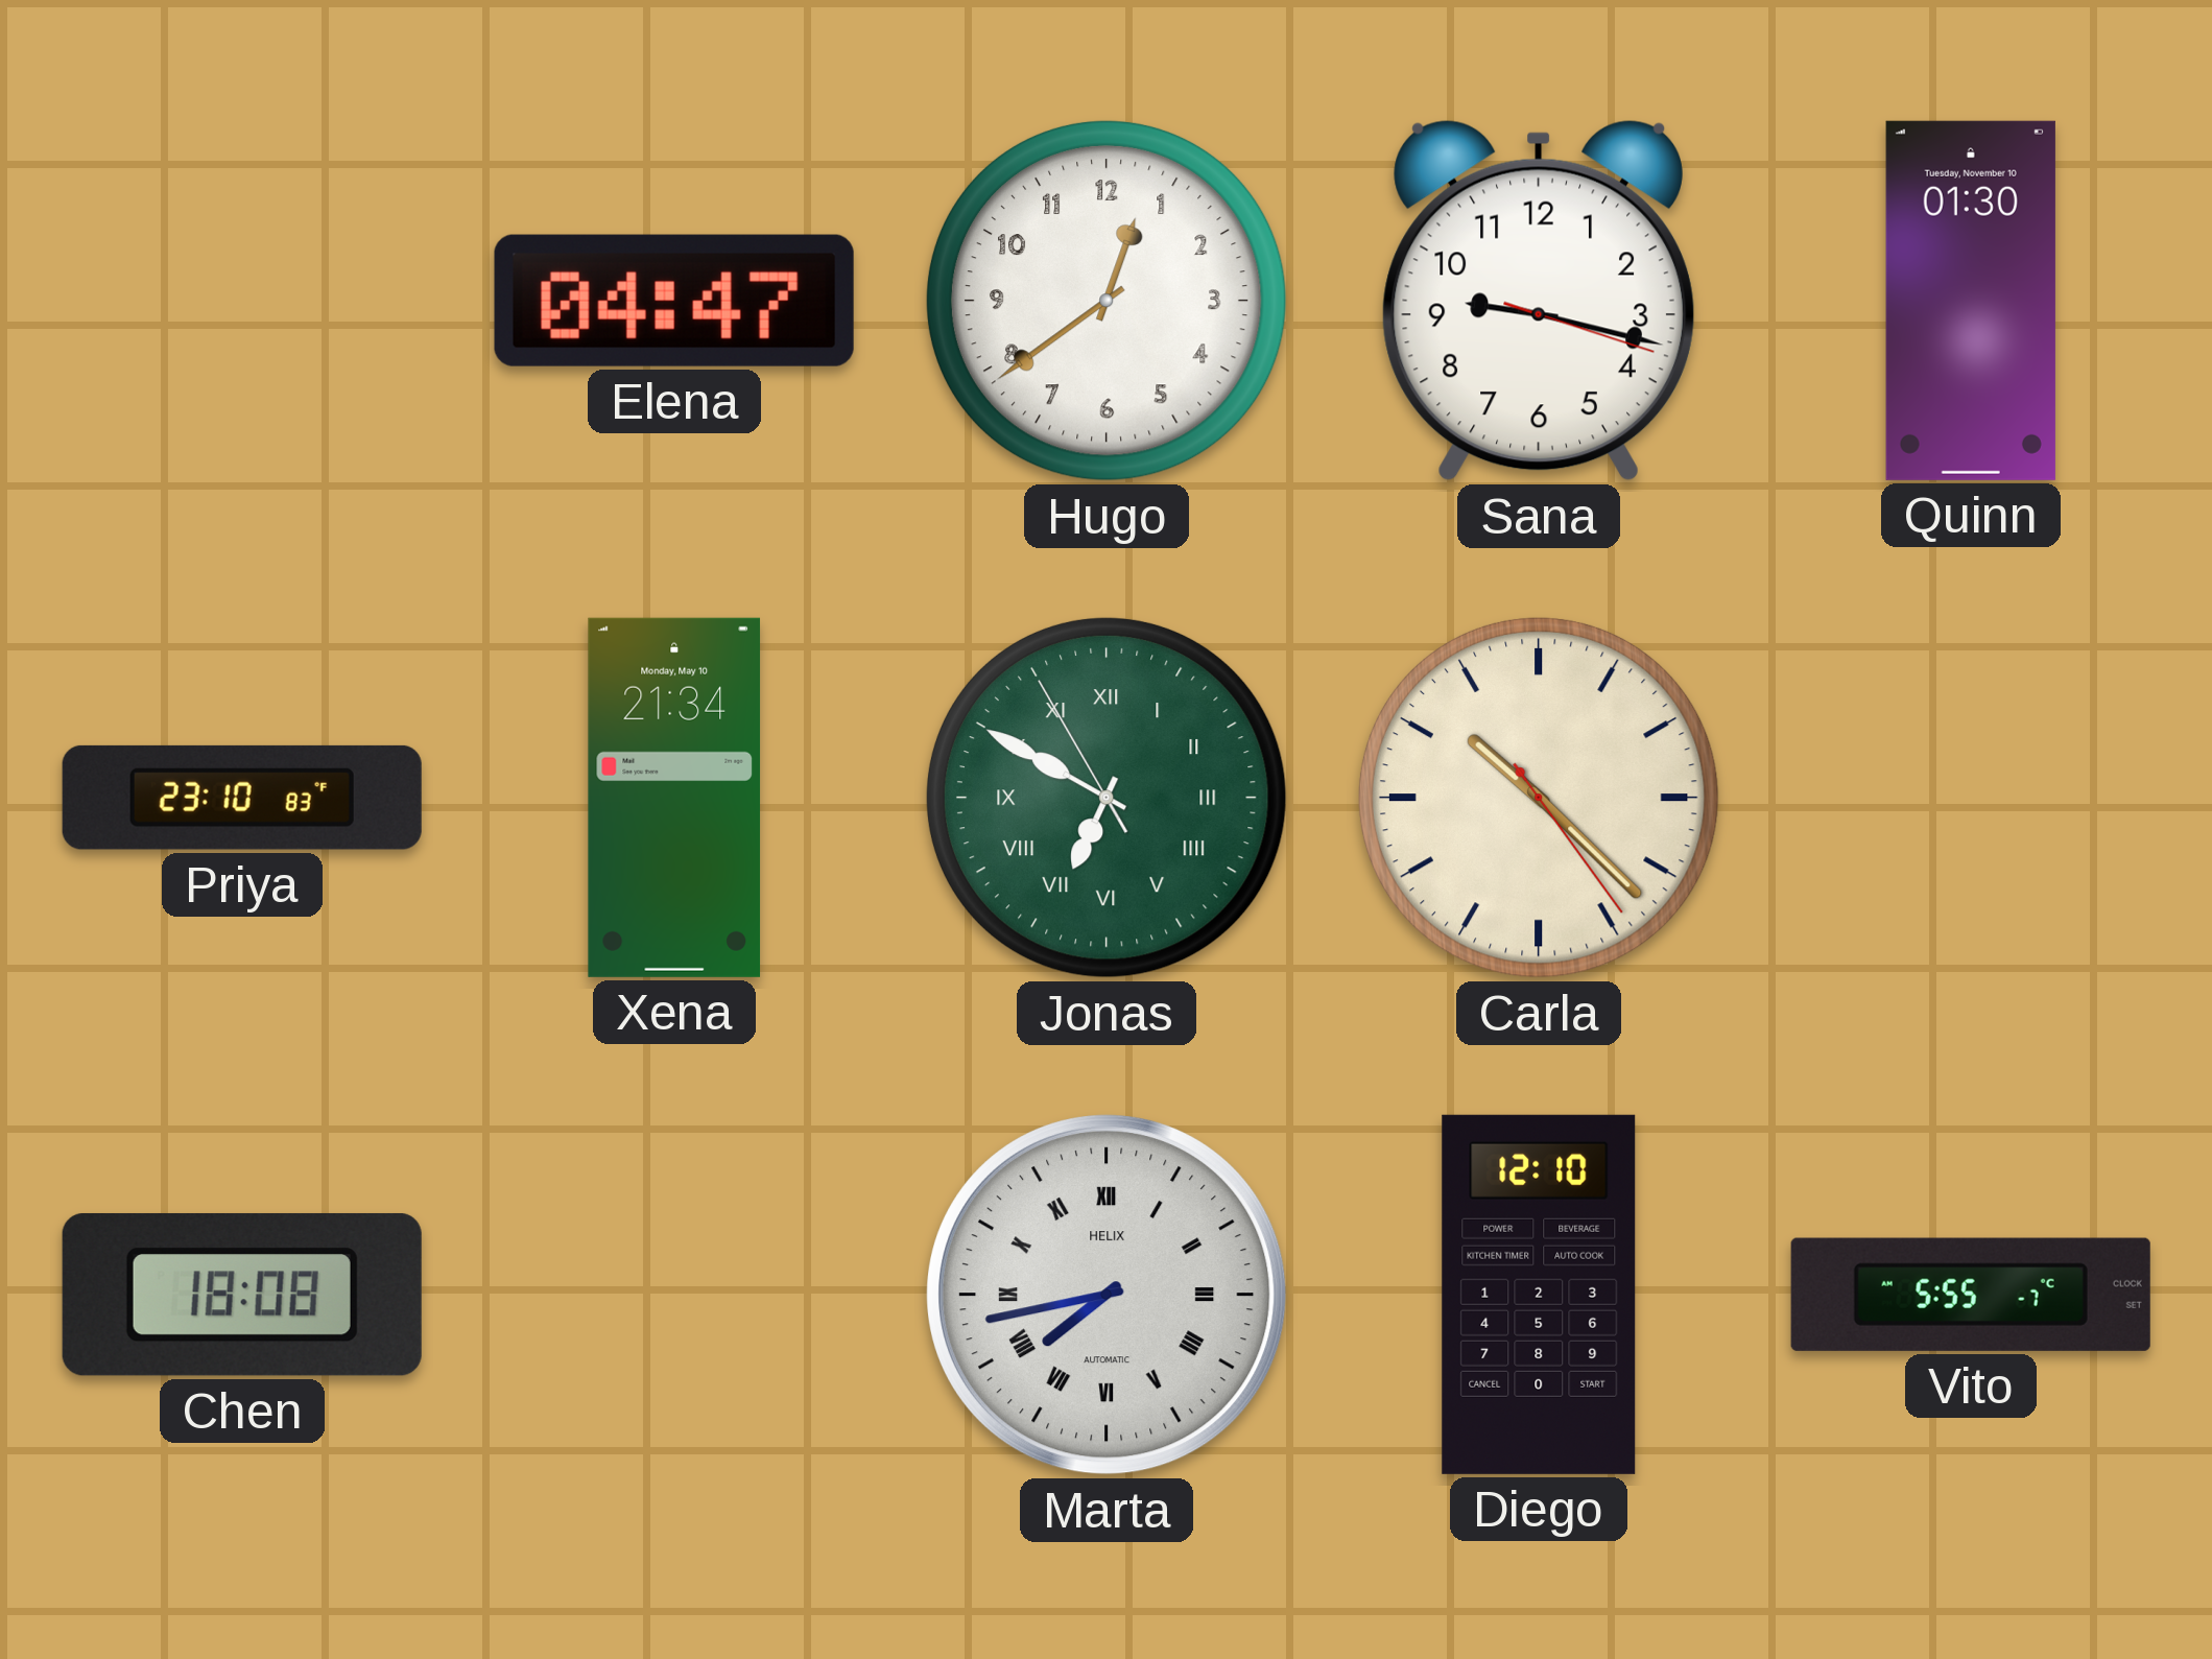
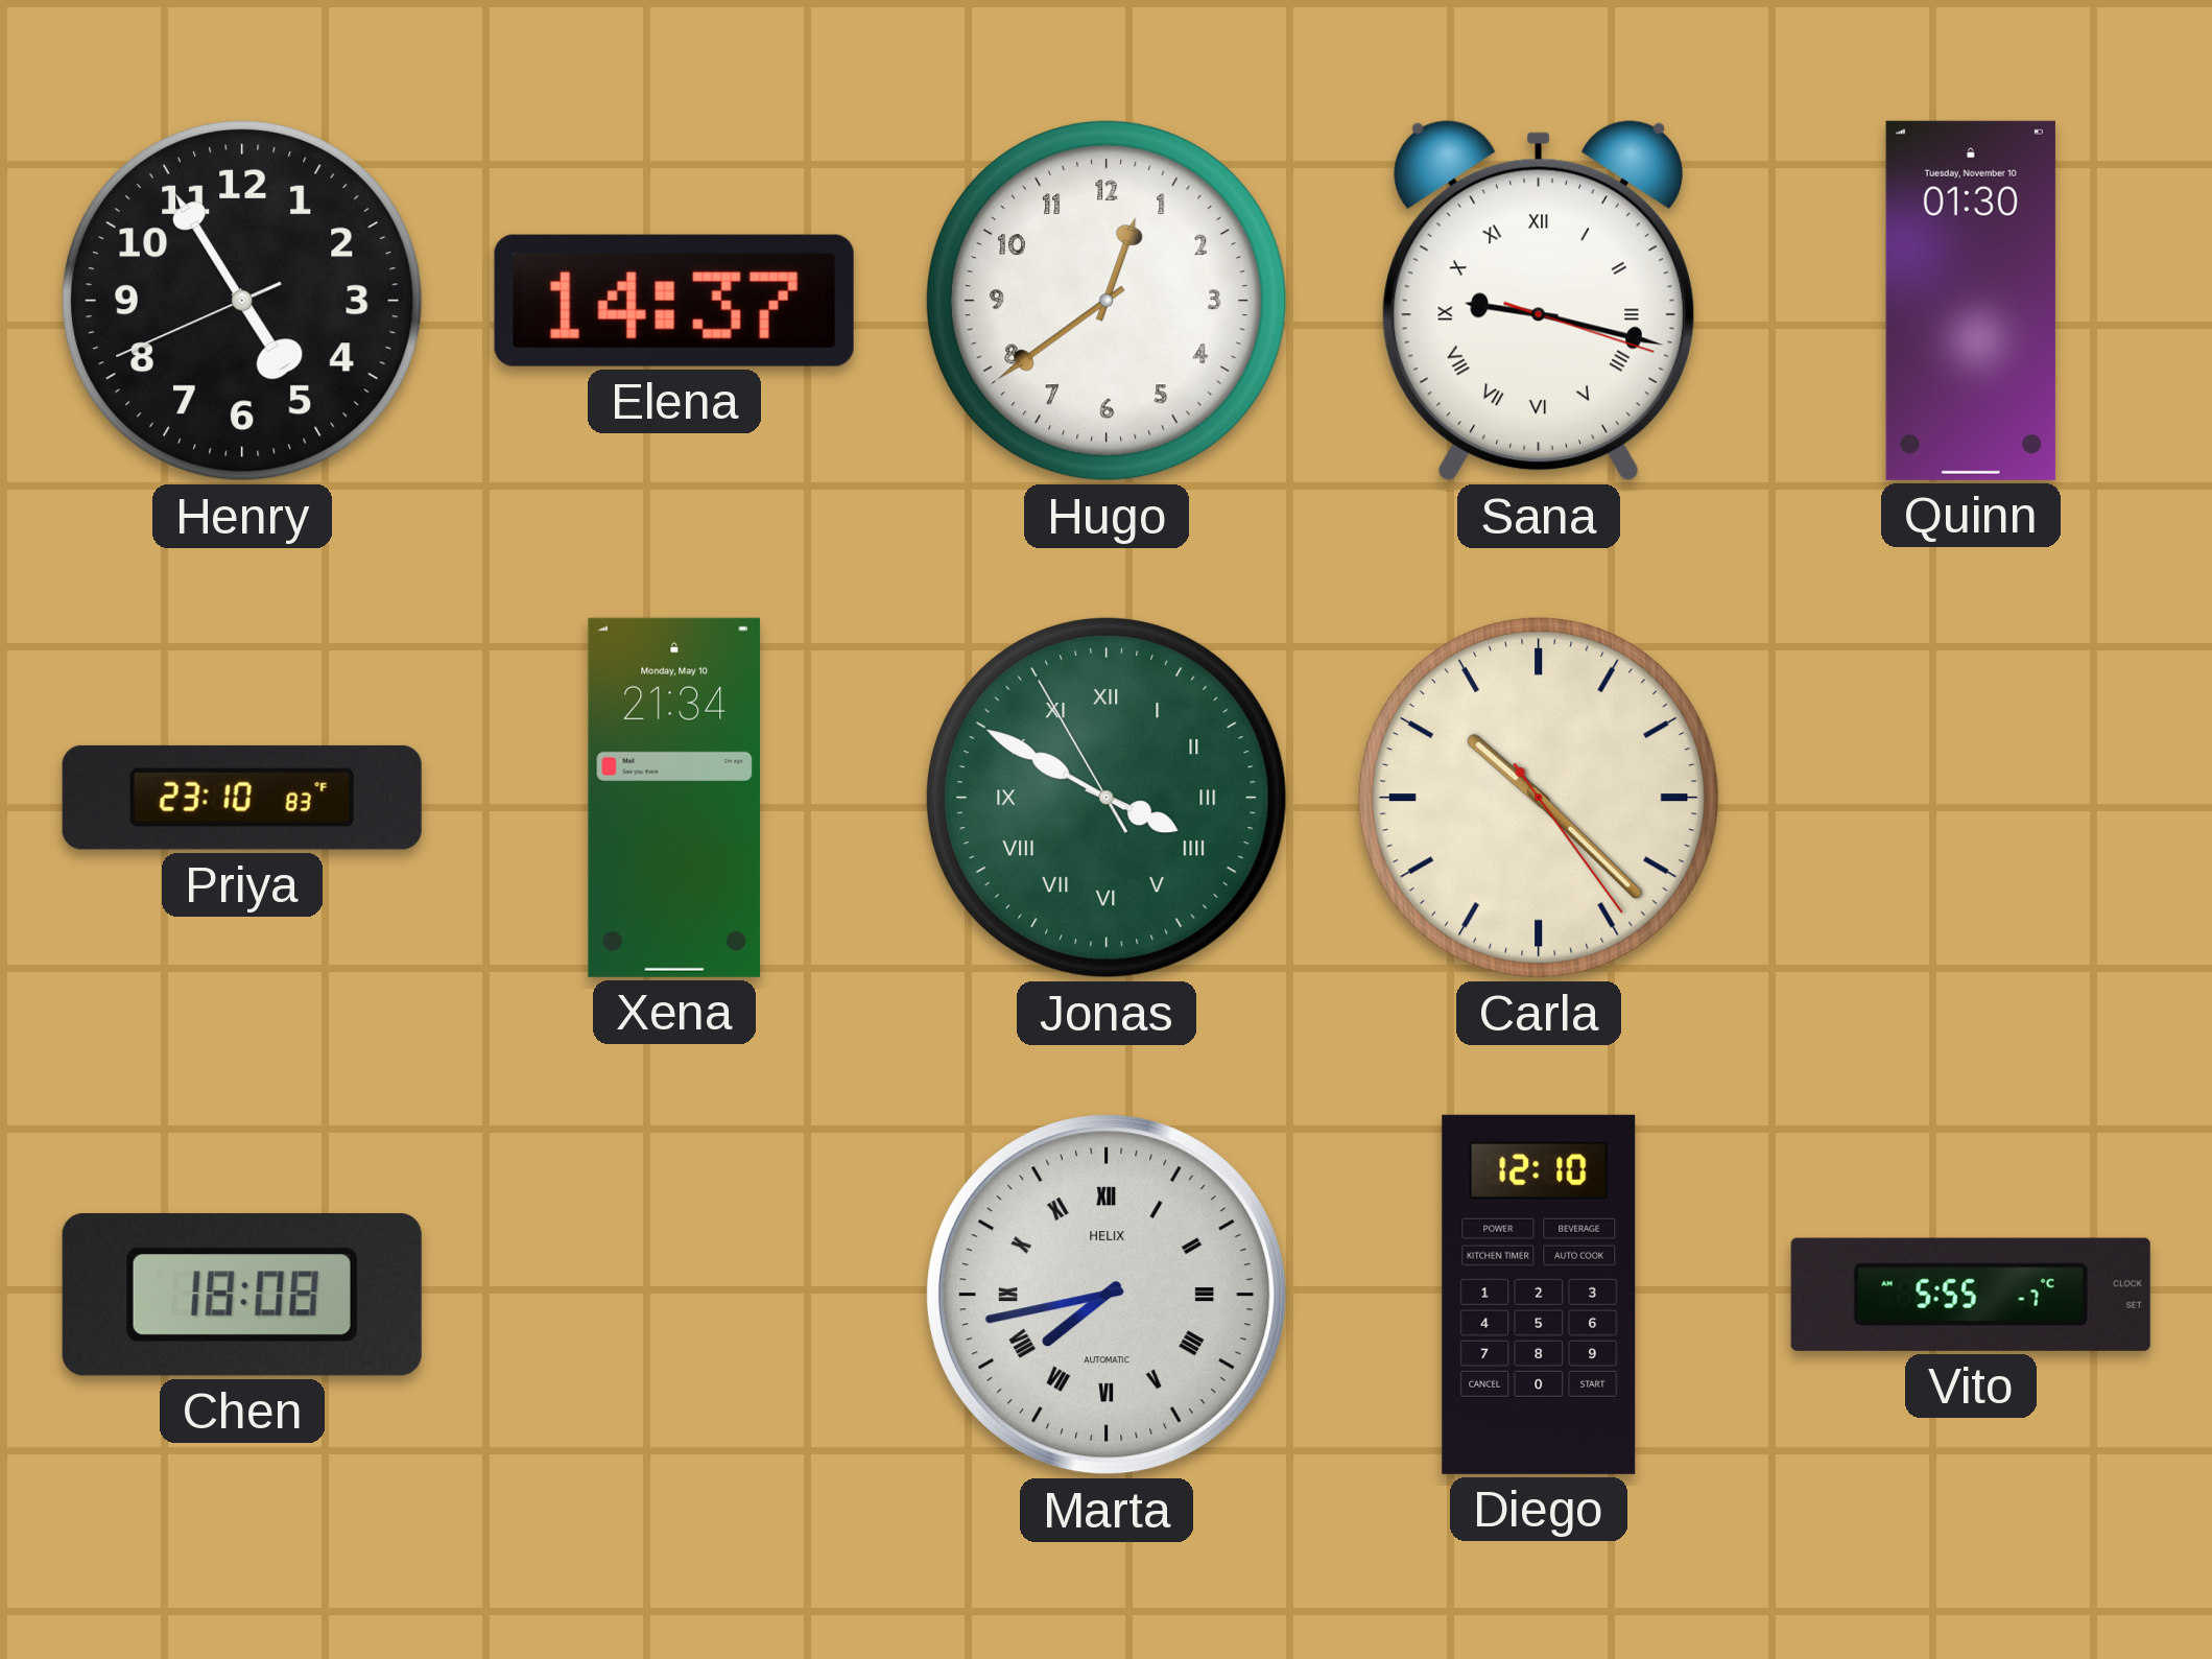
Henry: none -> 4:54
Elena: 04:47 -> 14:37
Sana numerals: Arabic -> Roman
Jonas: 6:49 -> 3:49
